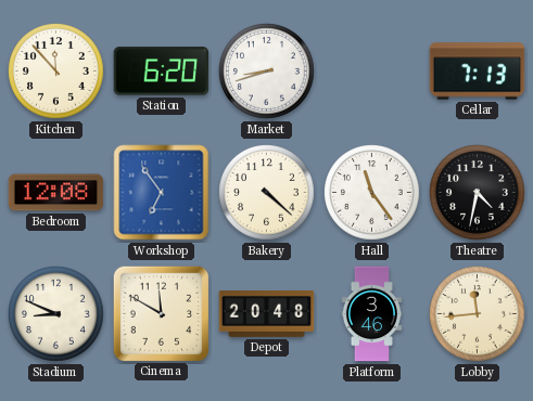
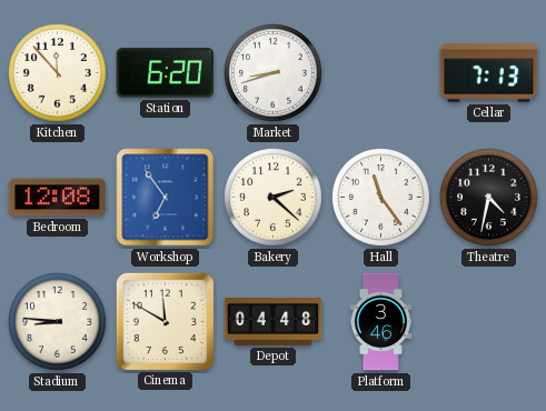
Bakery: 4:22 -> 2:22
Stadium: 8:49 -> 8:46
Depot: 20:48 -> 04:48
Lobby: 11:44 -> none
